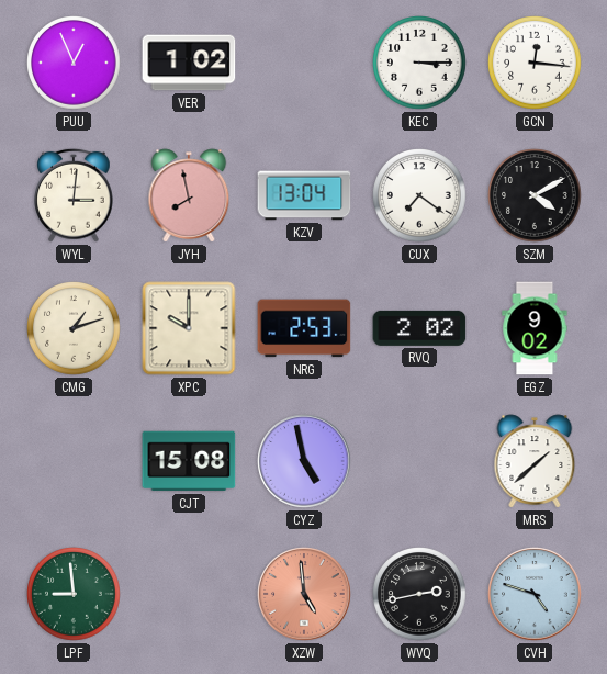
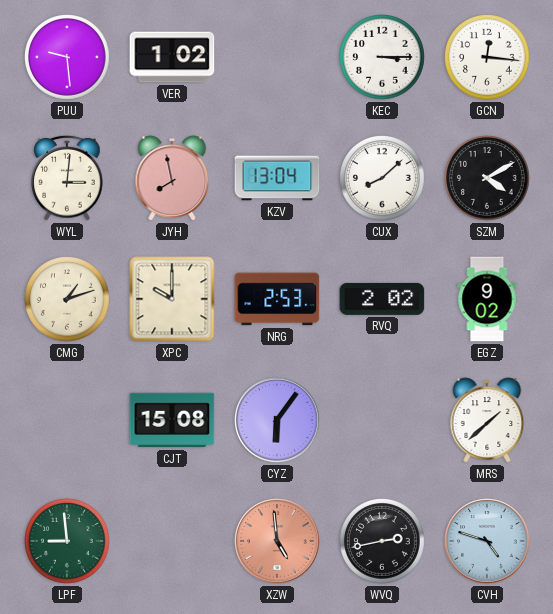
PUU: 12:56 -> 9:29
CUX: 7:21 -> 8:08
CYZ: 4:58 -> 6:06
